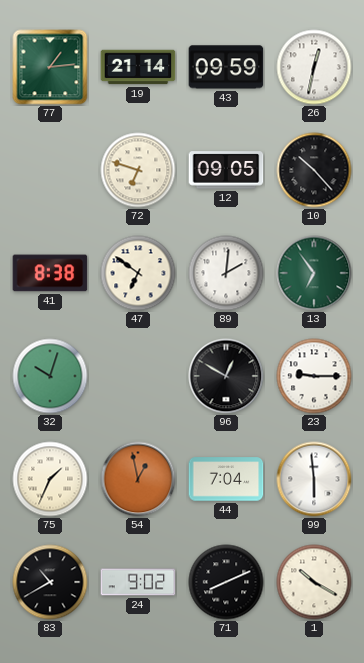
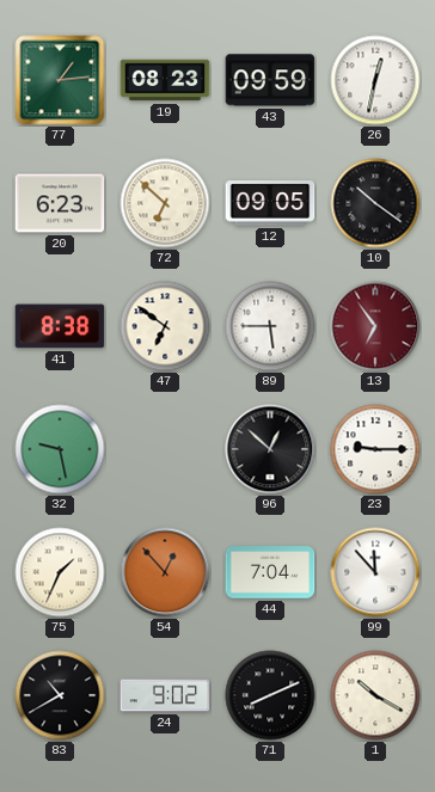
19: 21:14 -> 08:23
20: none -> 6:23
72: 6:48 -> 6:52
10: 10:23 -> 10:21
89: 2:01 -> 5:45
13 dial: green -> burgundy
32: 10:03 -> 9:28
96: 12:50 -> 12:52
54: 12:58 -> 12:53
99: 5:59 -> 11:53
